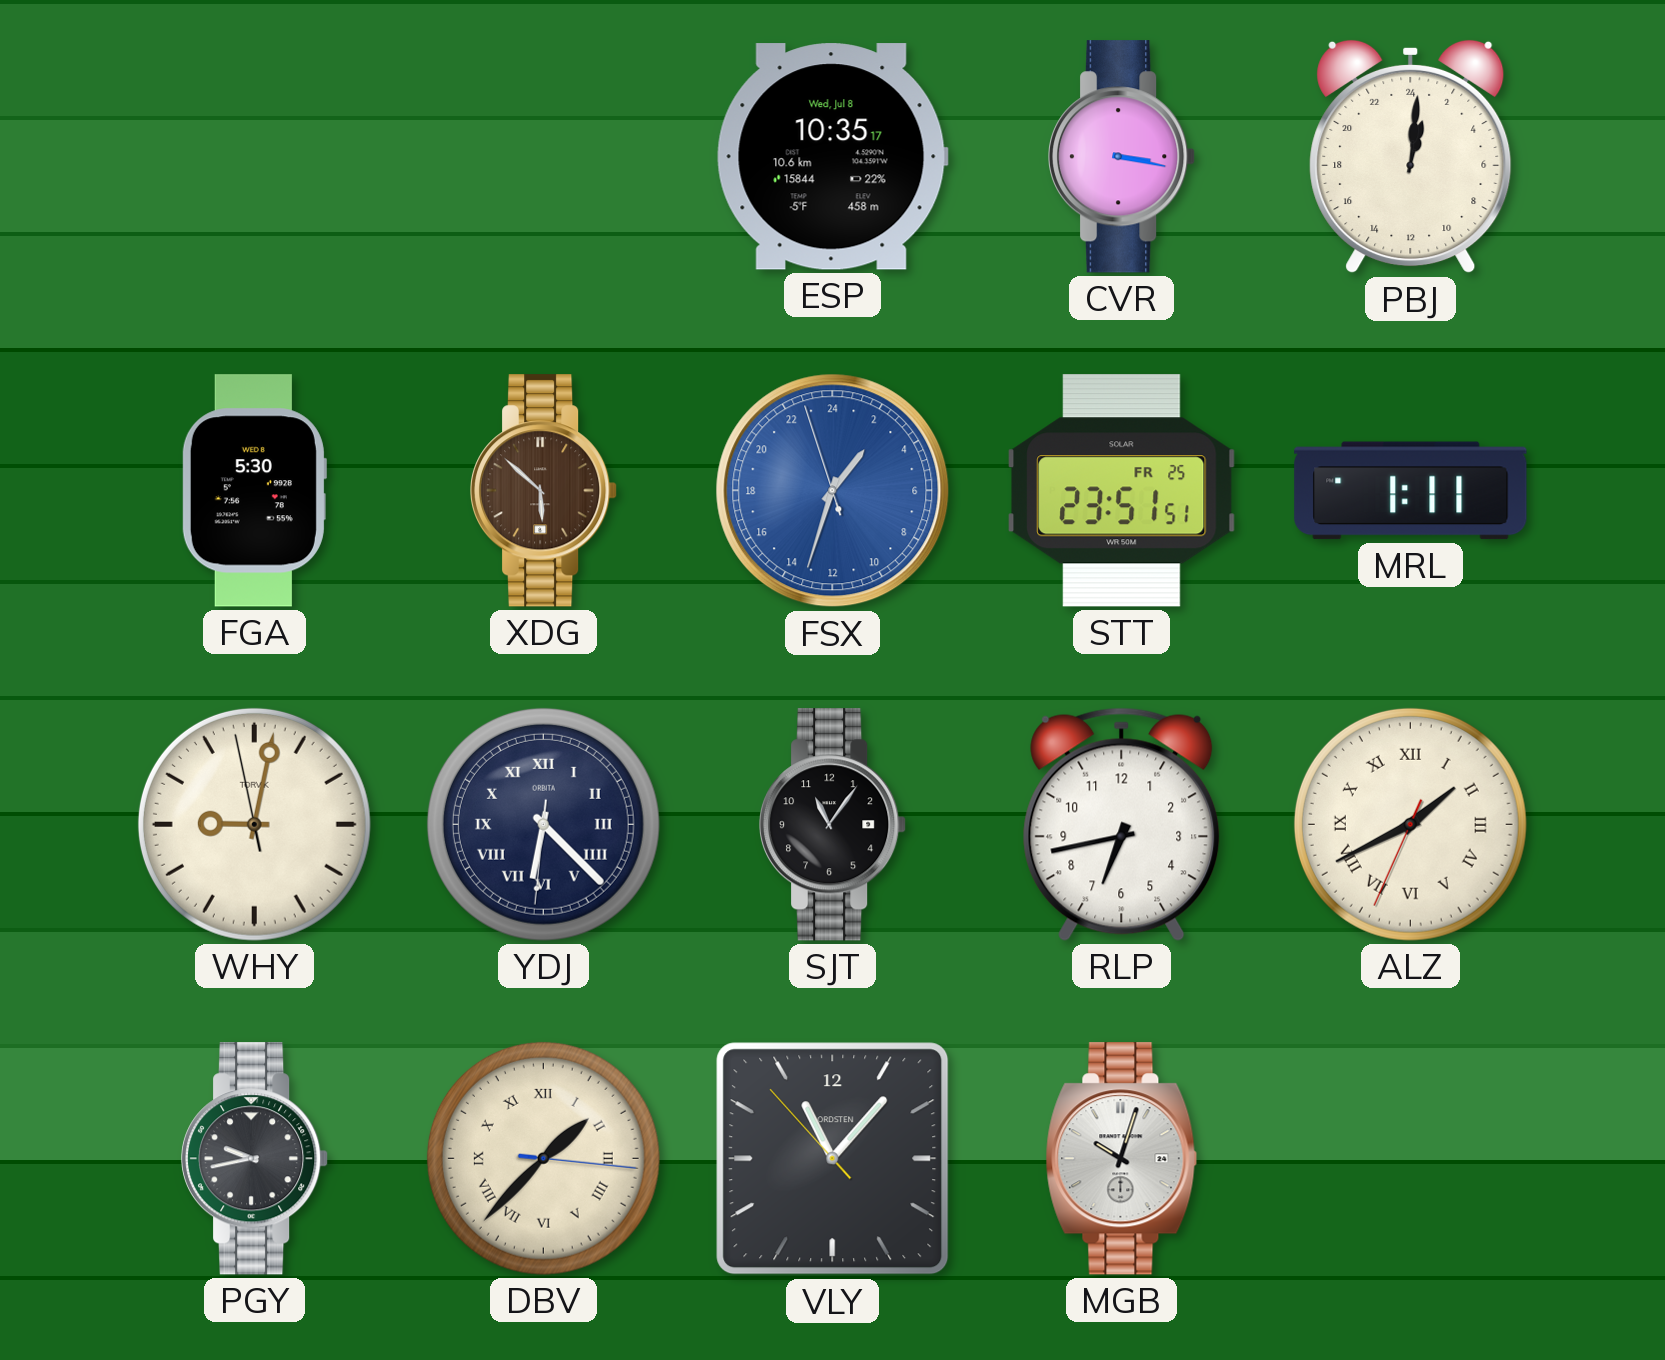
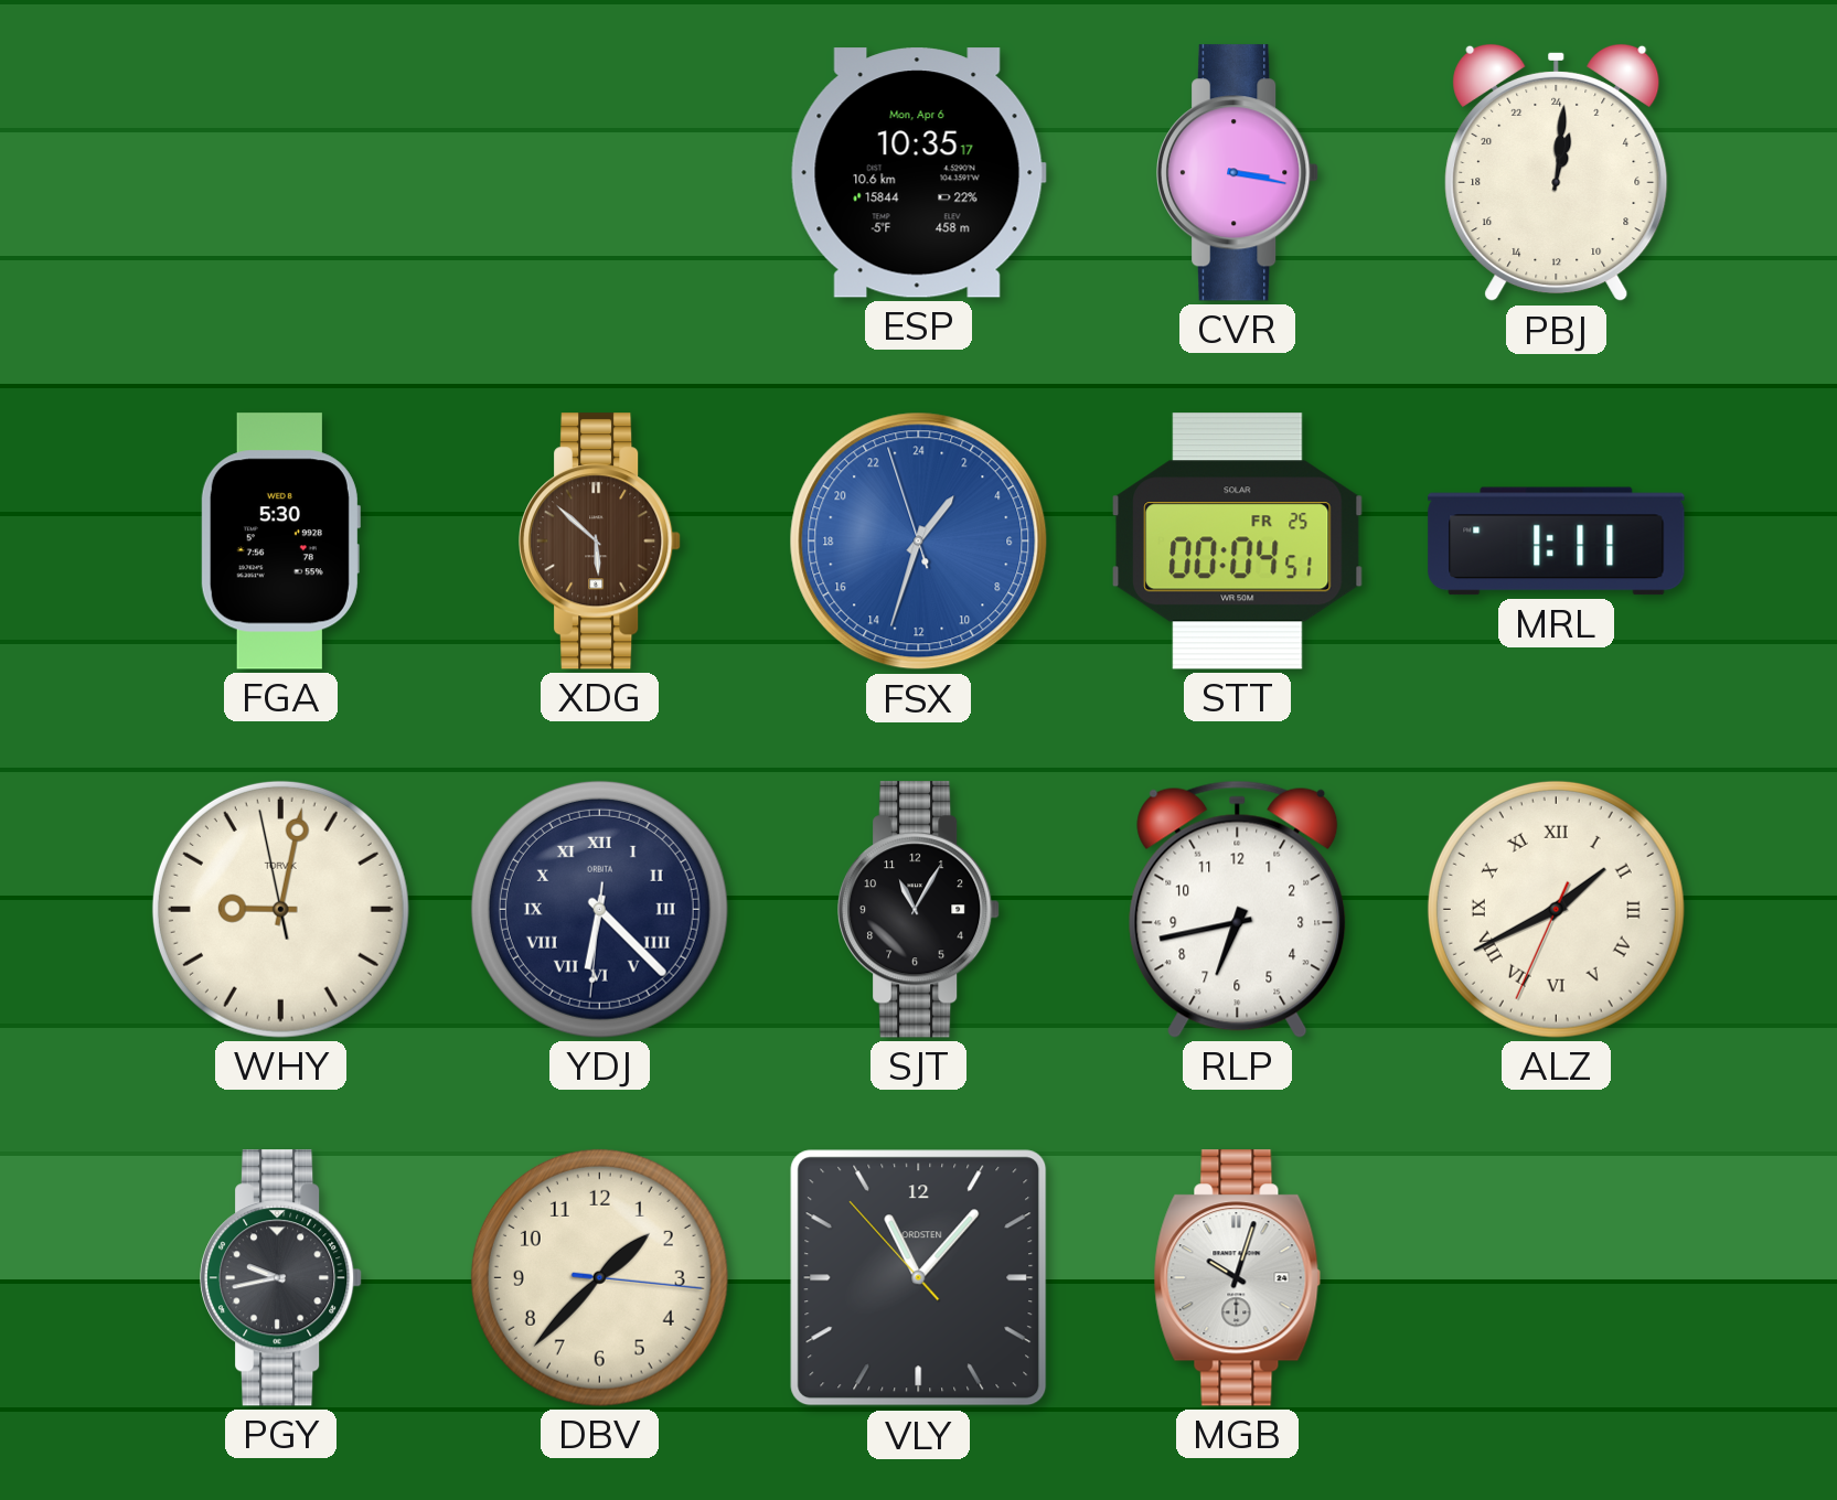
ESP date: Wed, Jul 8 -> Mon, Apr 6
STT: 23:51 -> 00:04
SJT: 11:06 -> 11:05
DBV numerals: Roman -> Arabic
